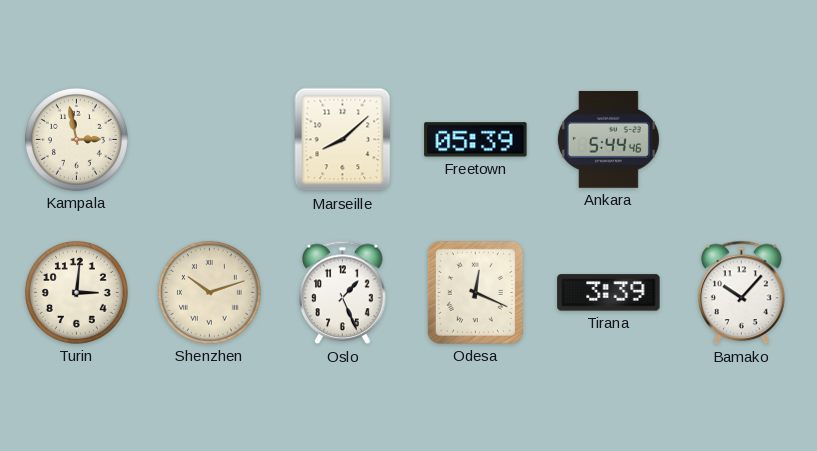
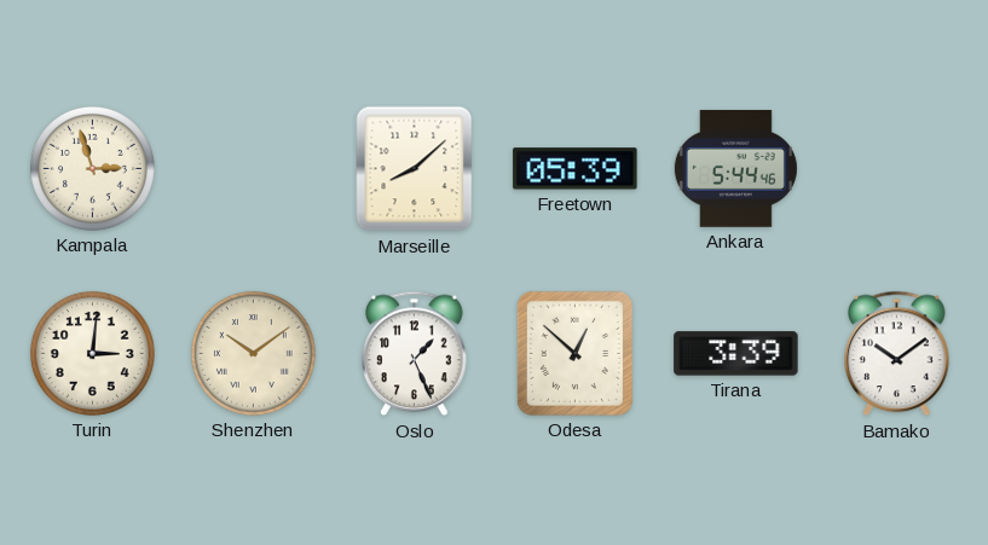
Kampala: 2:58 -> 2:57
Shenzhen: 10:12 -> 10:09
Odesa: 12:19 -> 12:52
Bamako: 10:07 -> 10:09
